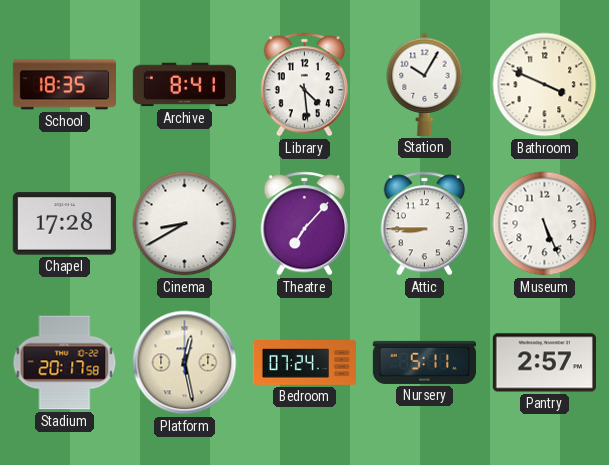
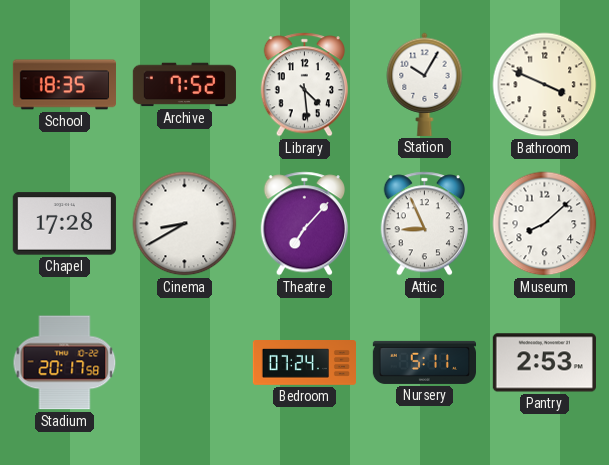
Archive: 8:41 -> 7:52
Attic: 8:45 -> 8:56
Museum: 5:26 -> 8:08
Platform: 12:28 -> none
Pantry: 2:57 -> 2:53
